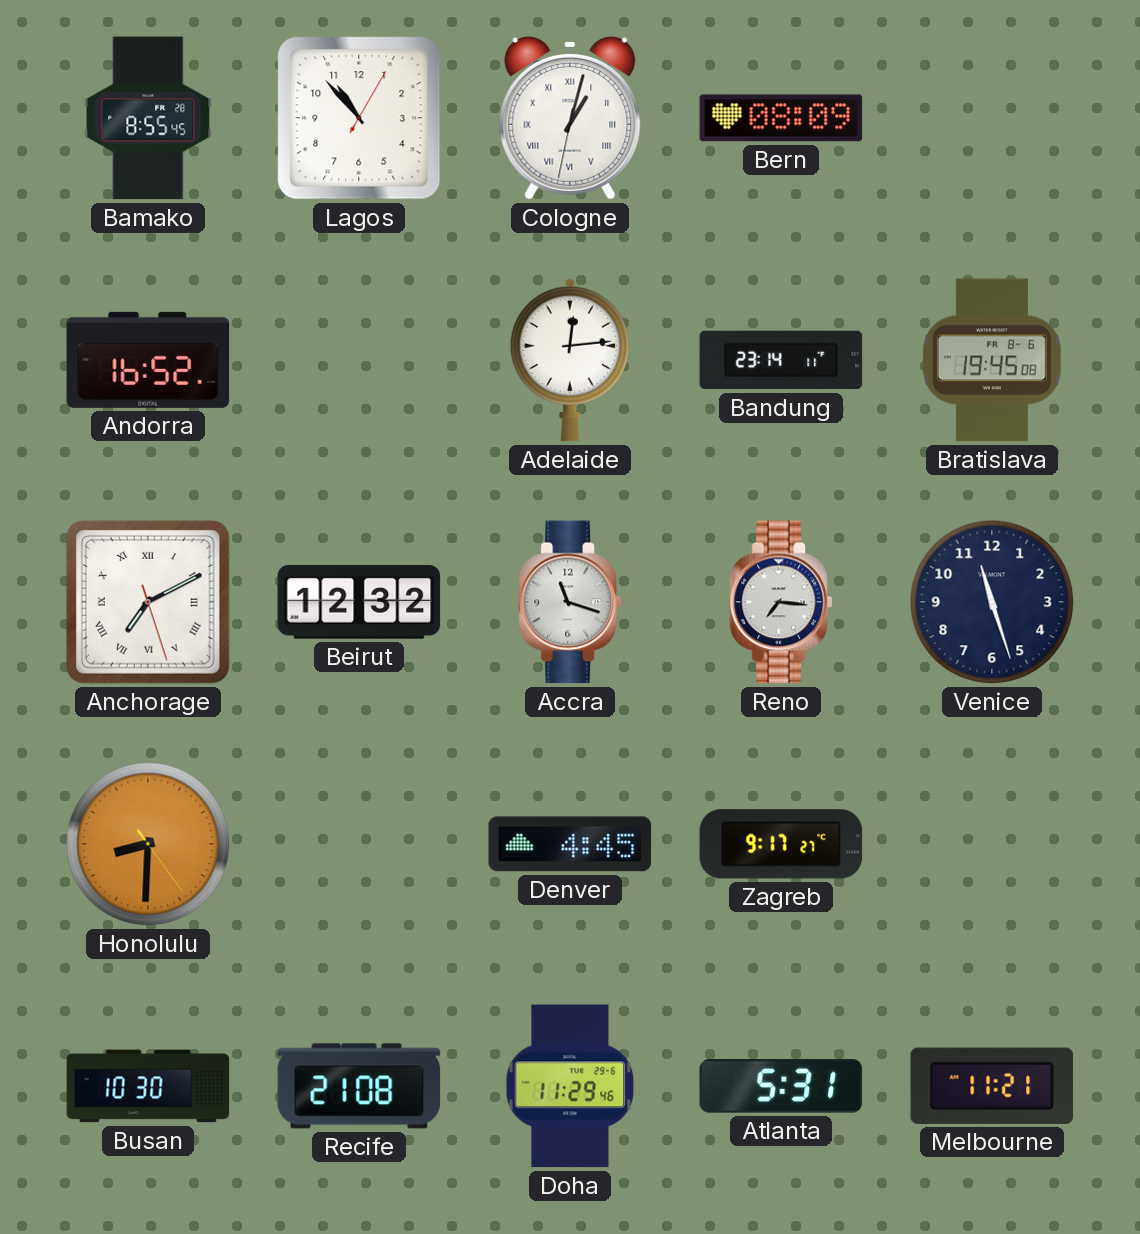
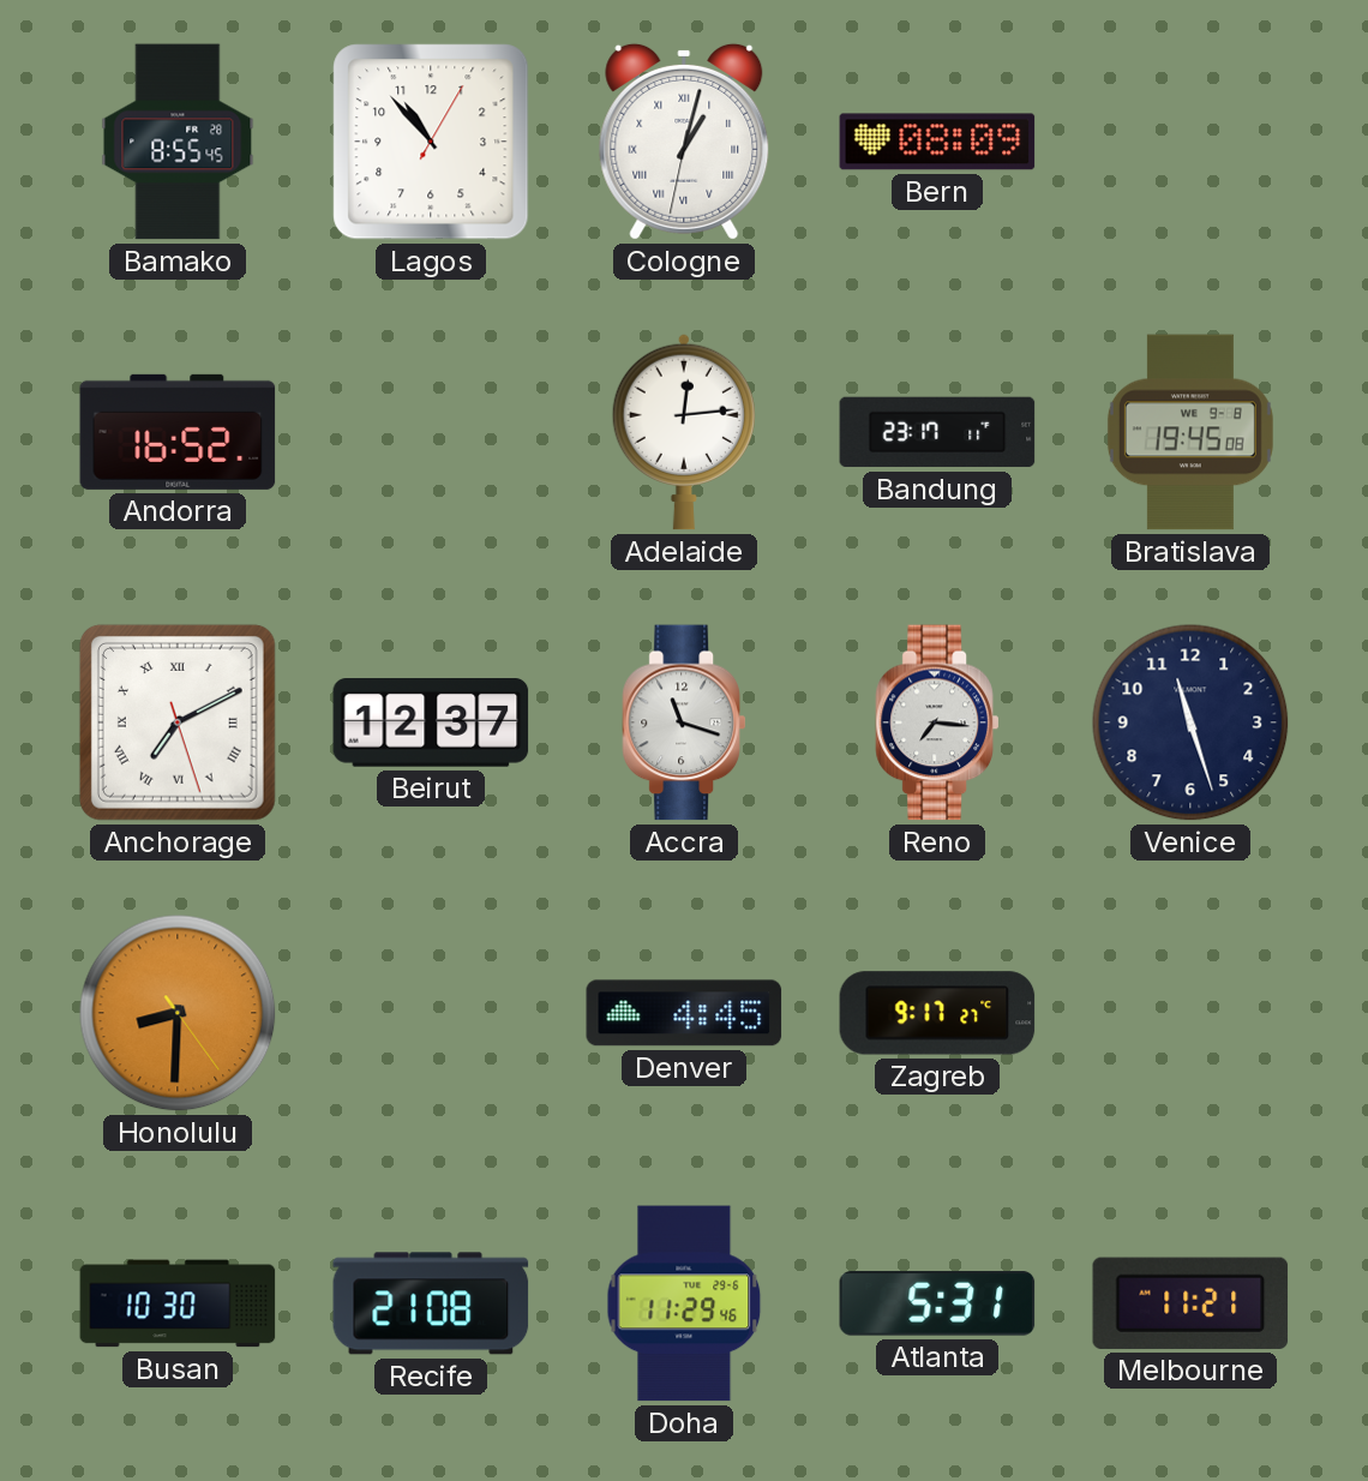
Bandung: 23:14 -> 23:17
Bratislava date: FR 8-6 -> WE 9-8
Beirut: 12:32 -> 12:37
